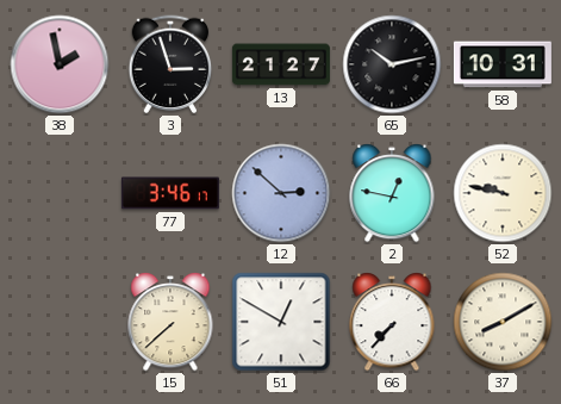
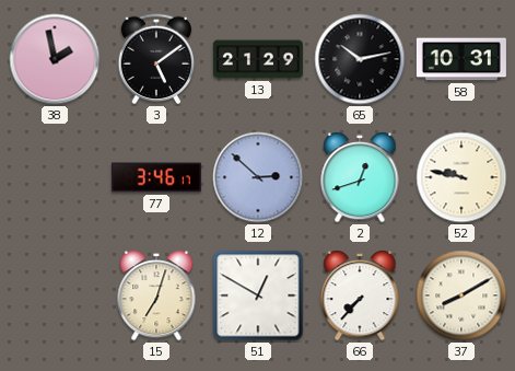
3: 2:57 -> 5:09
13: 21:27 -> 21:29
2: 12:47 -> 12:42
15: 7:38 -> 7:03
